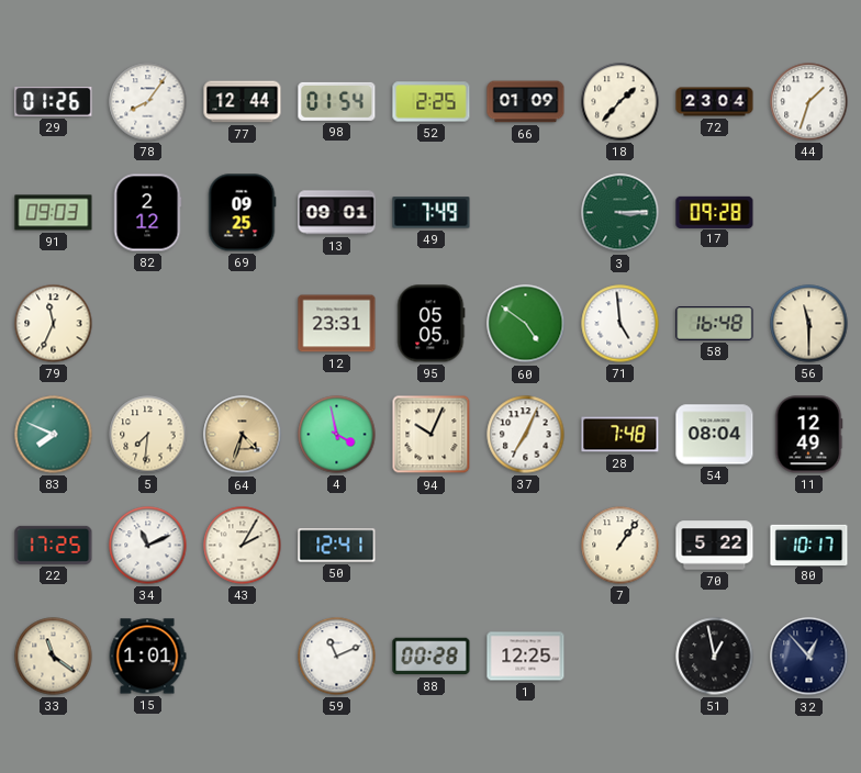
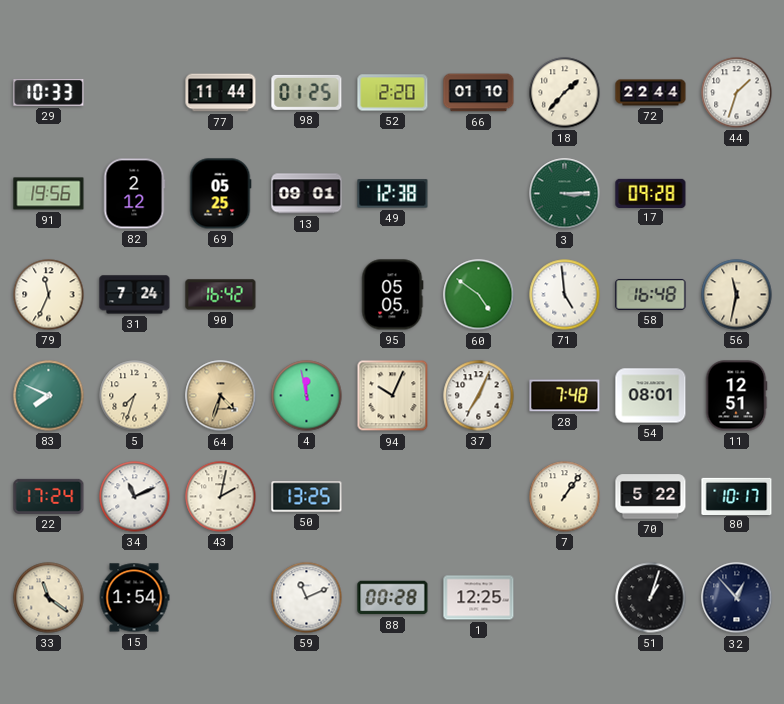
29: 01:26 -> 10:33
78: 8:06 -> none
77: 12:44 -> 11:44
98: 01:54 -> 01:25
52: 2:25 -> 2:20
66: 01:09 -> 01:10
72: 23:04 -> 22:44
91: 09:03 -> 19:56
69: 09:25 -> 05:25
49: 7:49 -> 12:38
31: none -> 7:24
90: none -> 16:42
12: 23:31 -> none
56: 11:30 -> 11:32
5: 7:31 -> 7:33
4: 3:58 -> 11:58
54: 08:04 -> 08:01
11: 12:49 -> 12:51
22: 17:25 -> 17:24
43: 2:05 -> 2:02
50: 12:41 -> 13:25
15: 1:01 -> 1:54
51: 12:58 -> 1:03
